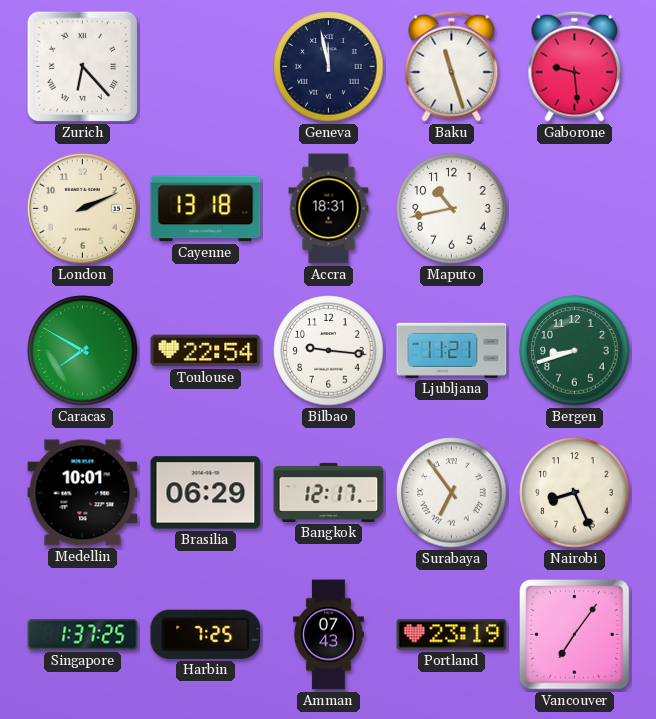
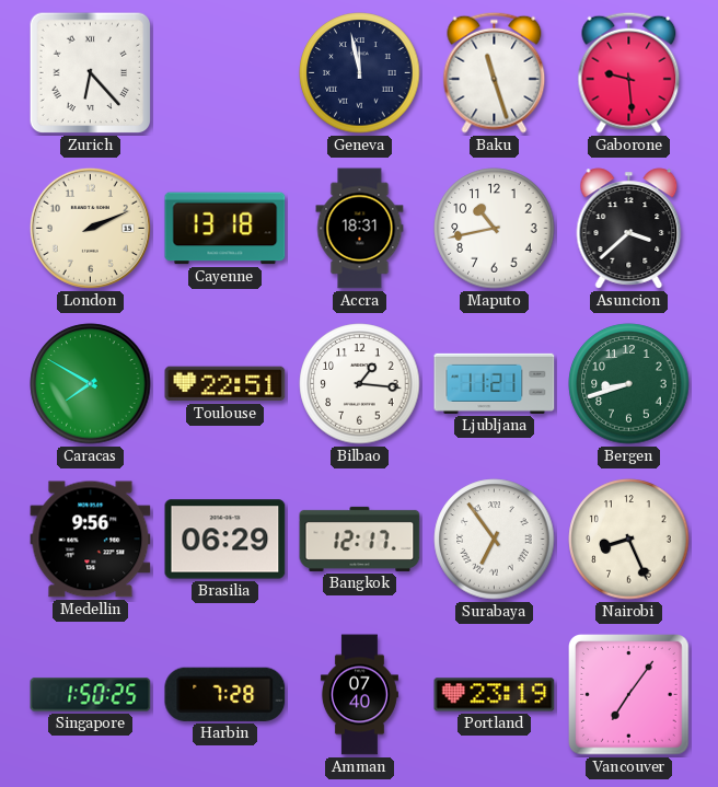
Asuncion: none -> 3:38
Toulouse: 22:54 -> 22:51
Bilbao: 9:16 -> 1:16
Medellin: 10:01 -> 9:56
Singapore: 1:37 -> 1:50
Harbin: 7:25 -> 7:28
Amman: 07:43 -> 07:40
